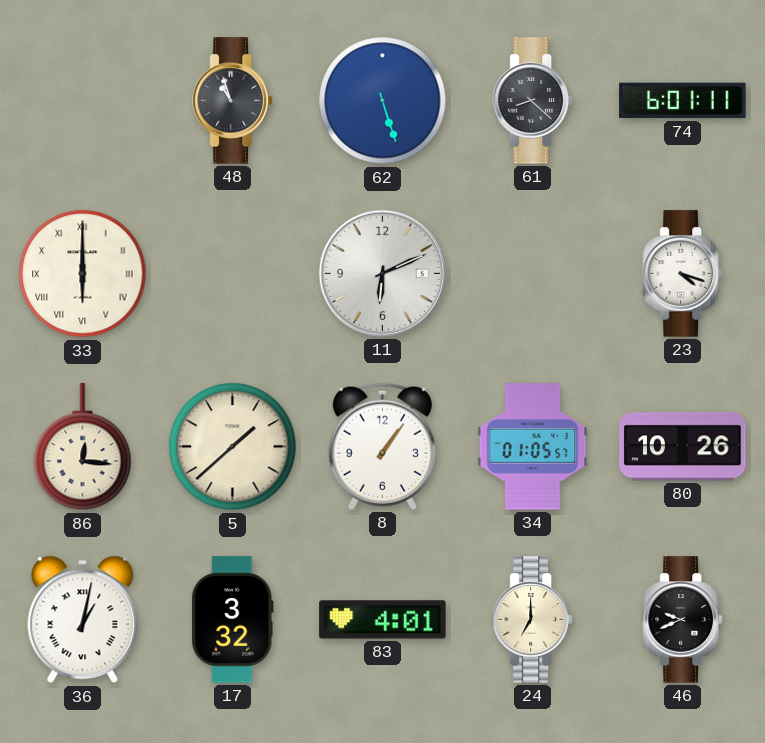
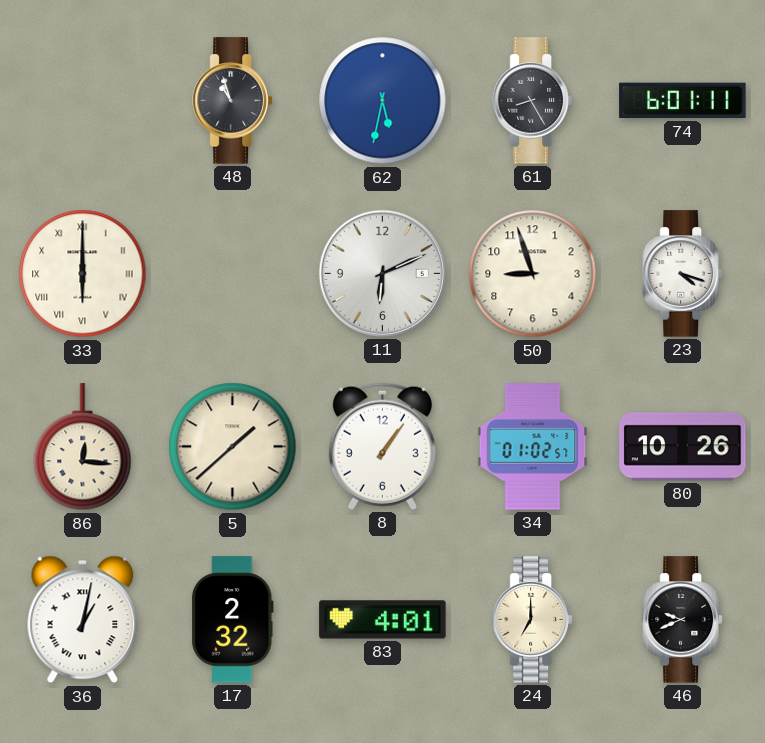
62: 5:27 -> 5:32
61: 8:22 -> 8:25
50: none -> 8:57
34: 01:05 -> 01:02
17: 3:32 -> 2:32
